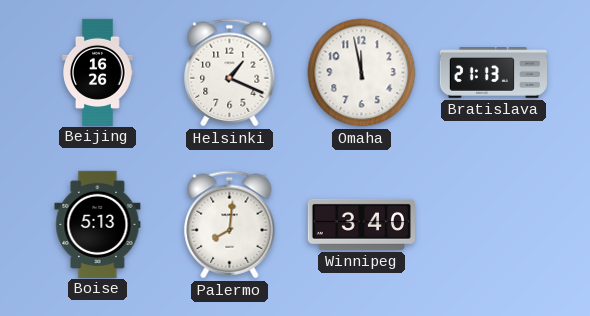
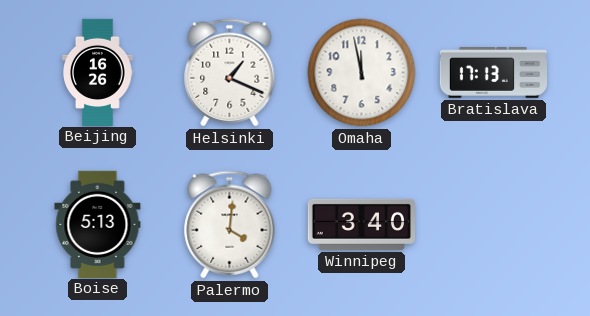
Bratislava: 21:13 -> 17:13
Palermo: 8:01 -> 4:01
